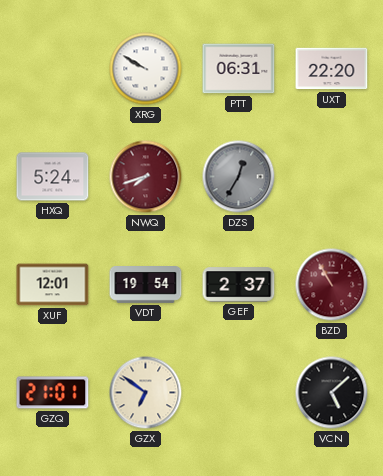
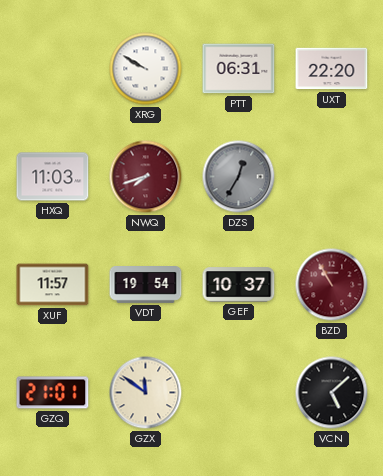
HXQ: 5:24 -> 11:03
XUF: 12:01 -> 11:57
GEF: 2:37 -> 10:37
GZX: 6:51 -> 11:51
